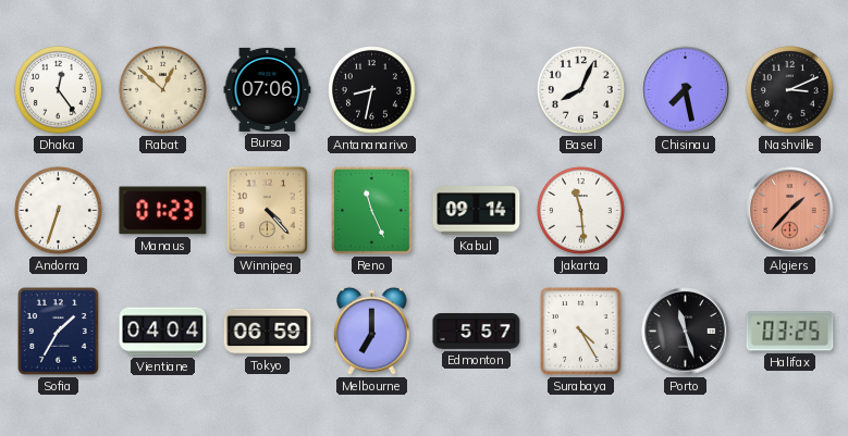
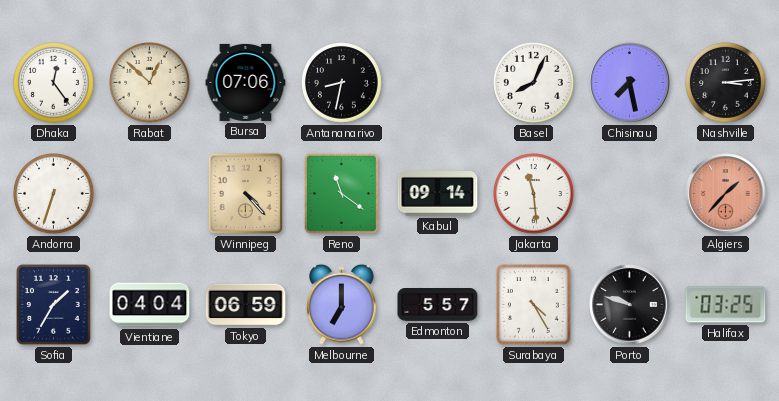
Nashville: 3:11 -> 3:14
Manaus: 01:23 -> none
Reno: 11:26 -> 11:21
Porto: 11:27 -> 9:48
